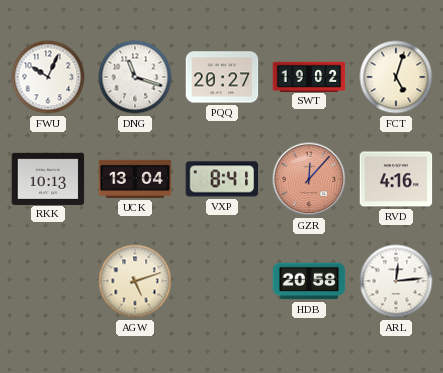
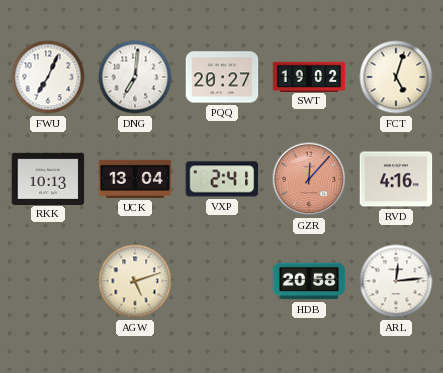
FWU: 10:04 -> 7:04
DNG: 11:18 -> 7:01
VXP: 8:41 -> 2:41
